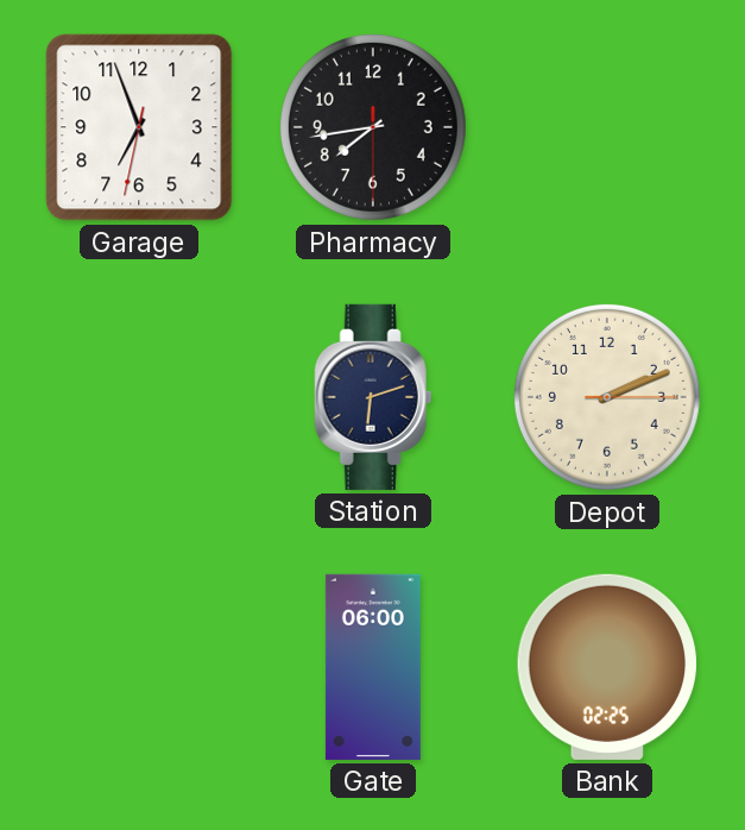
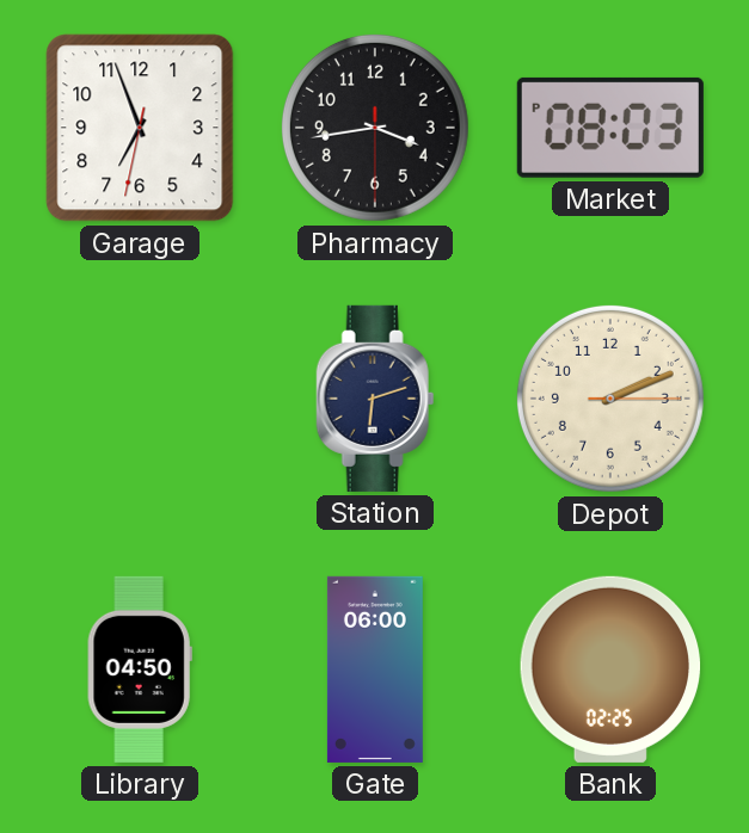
Pharmacy: 7:43 -> 3:43
Market: none -> 08:03
Library: none -> 04:50
